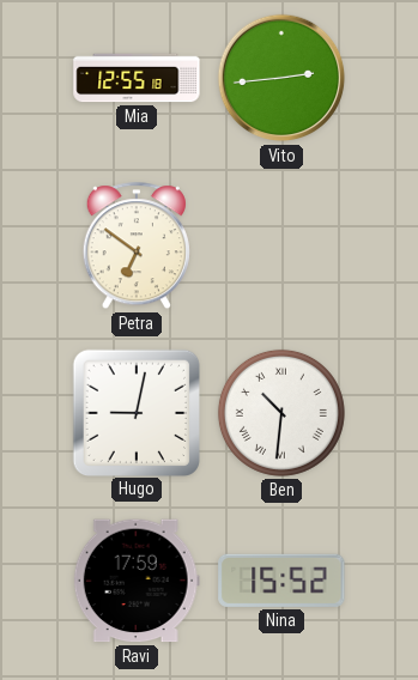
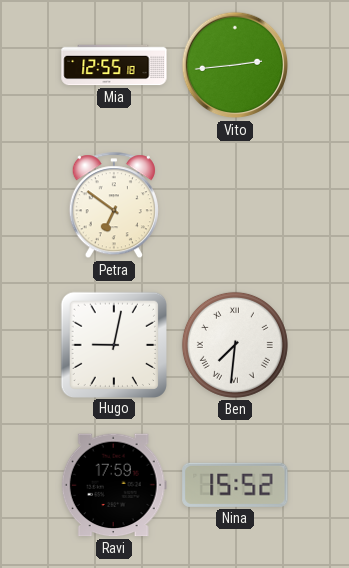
Ben: 10:31 -> 7:31
